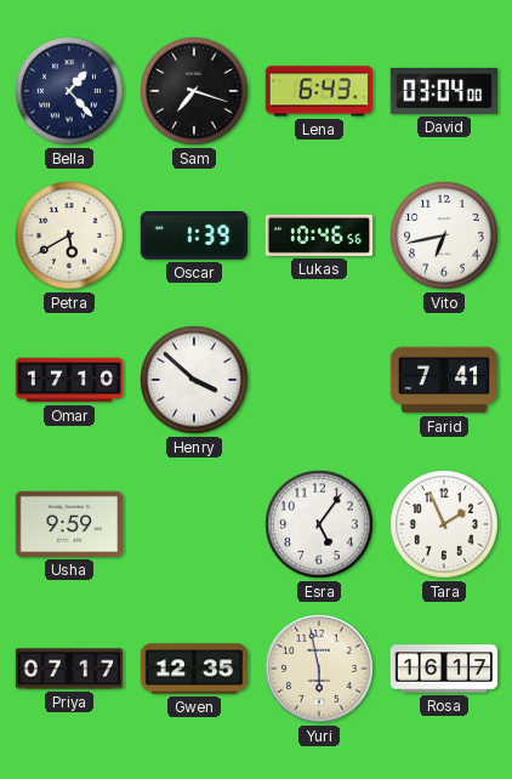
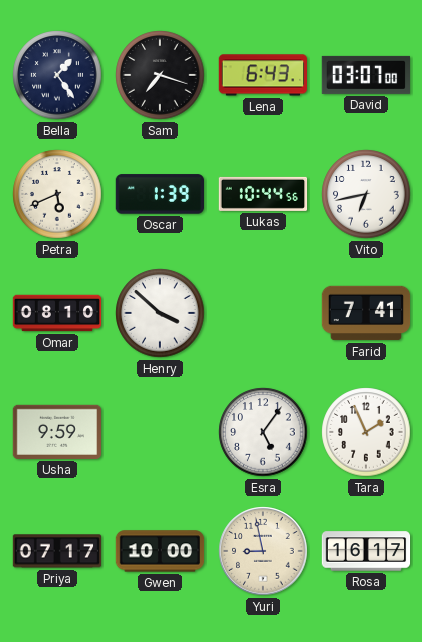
Bella: 1:23 -> 1:24
David: 03:04 -> 03:07
Petra: 5:40 -> 5:41
Lukas: 10:46 -> 10:44
Omar: 17:10 -> 08:10
Gwen: 12:35 -> 10:00
Yuri: 5:58 -> 8:58
